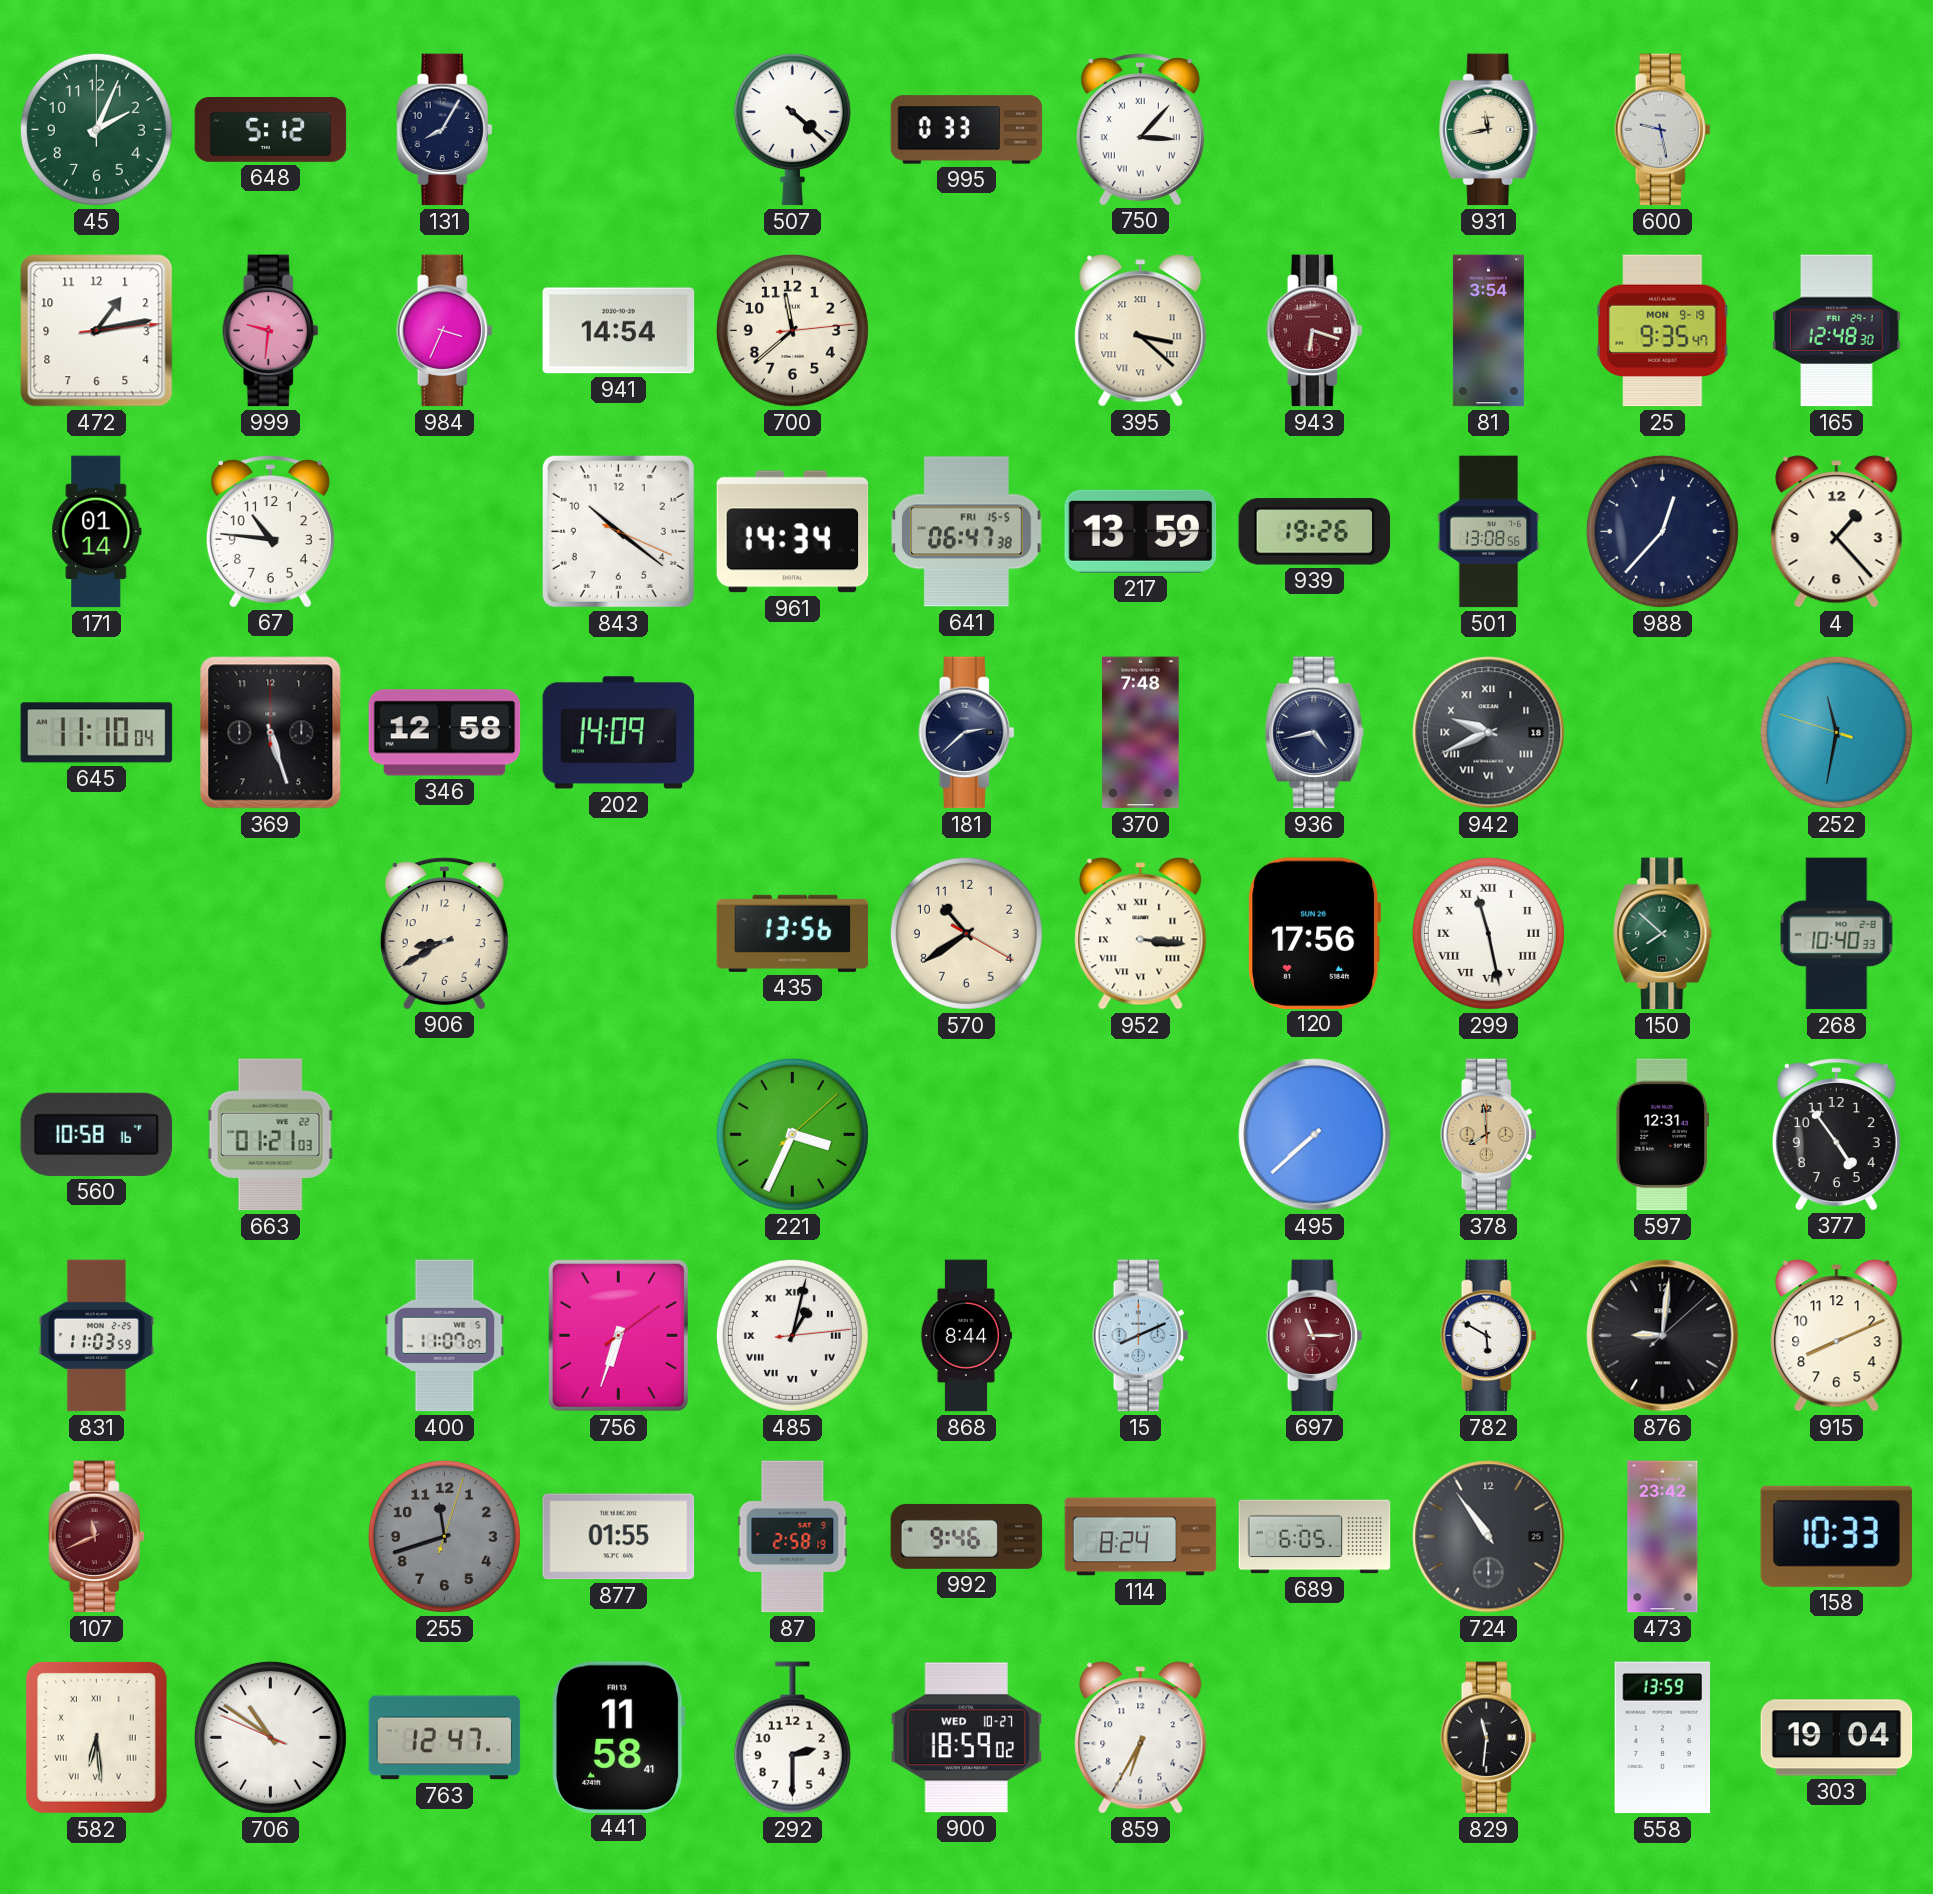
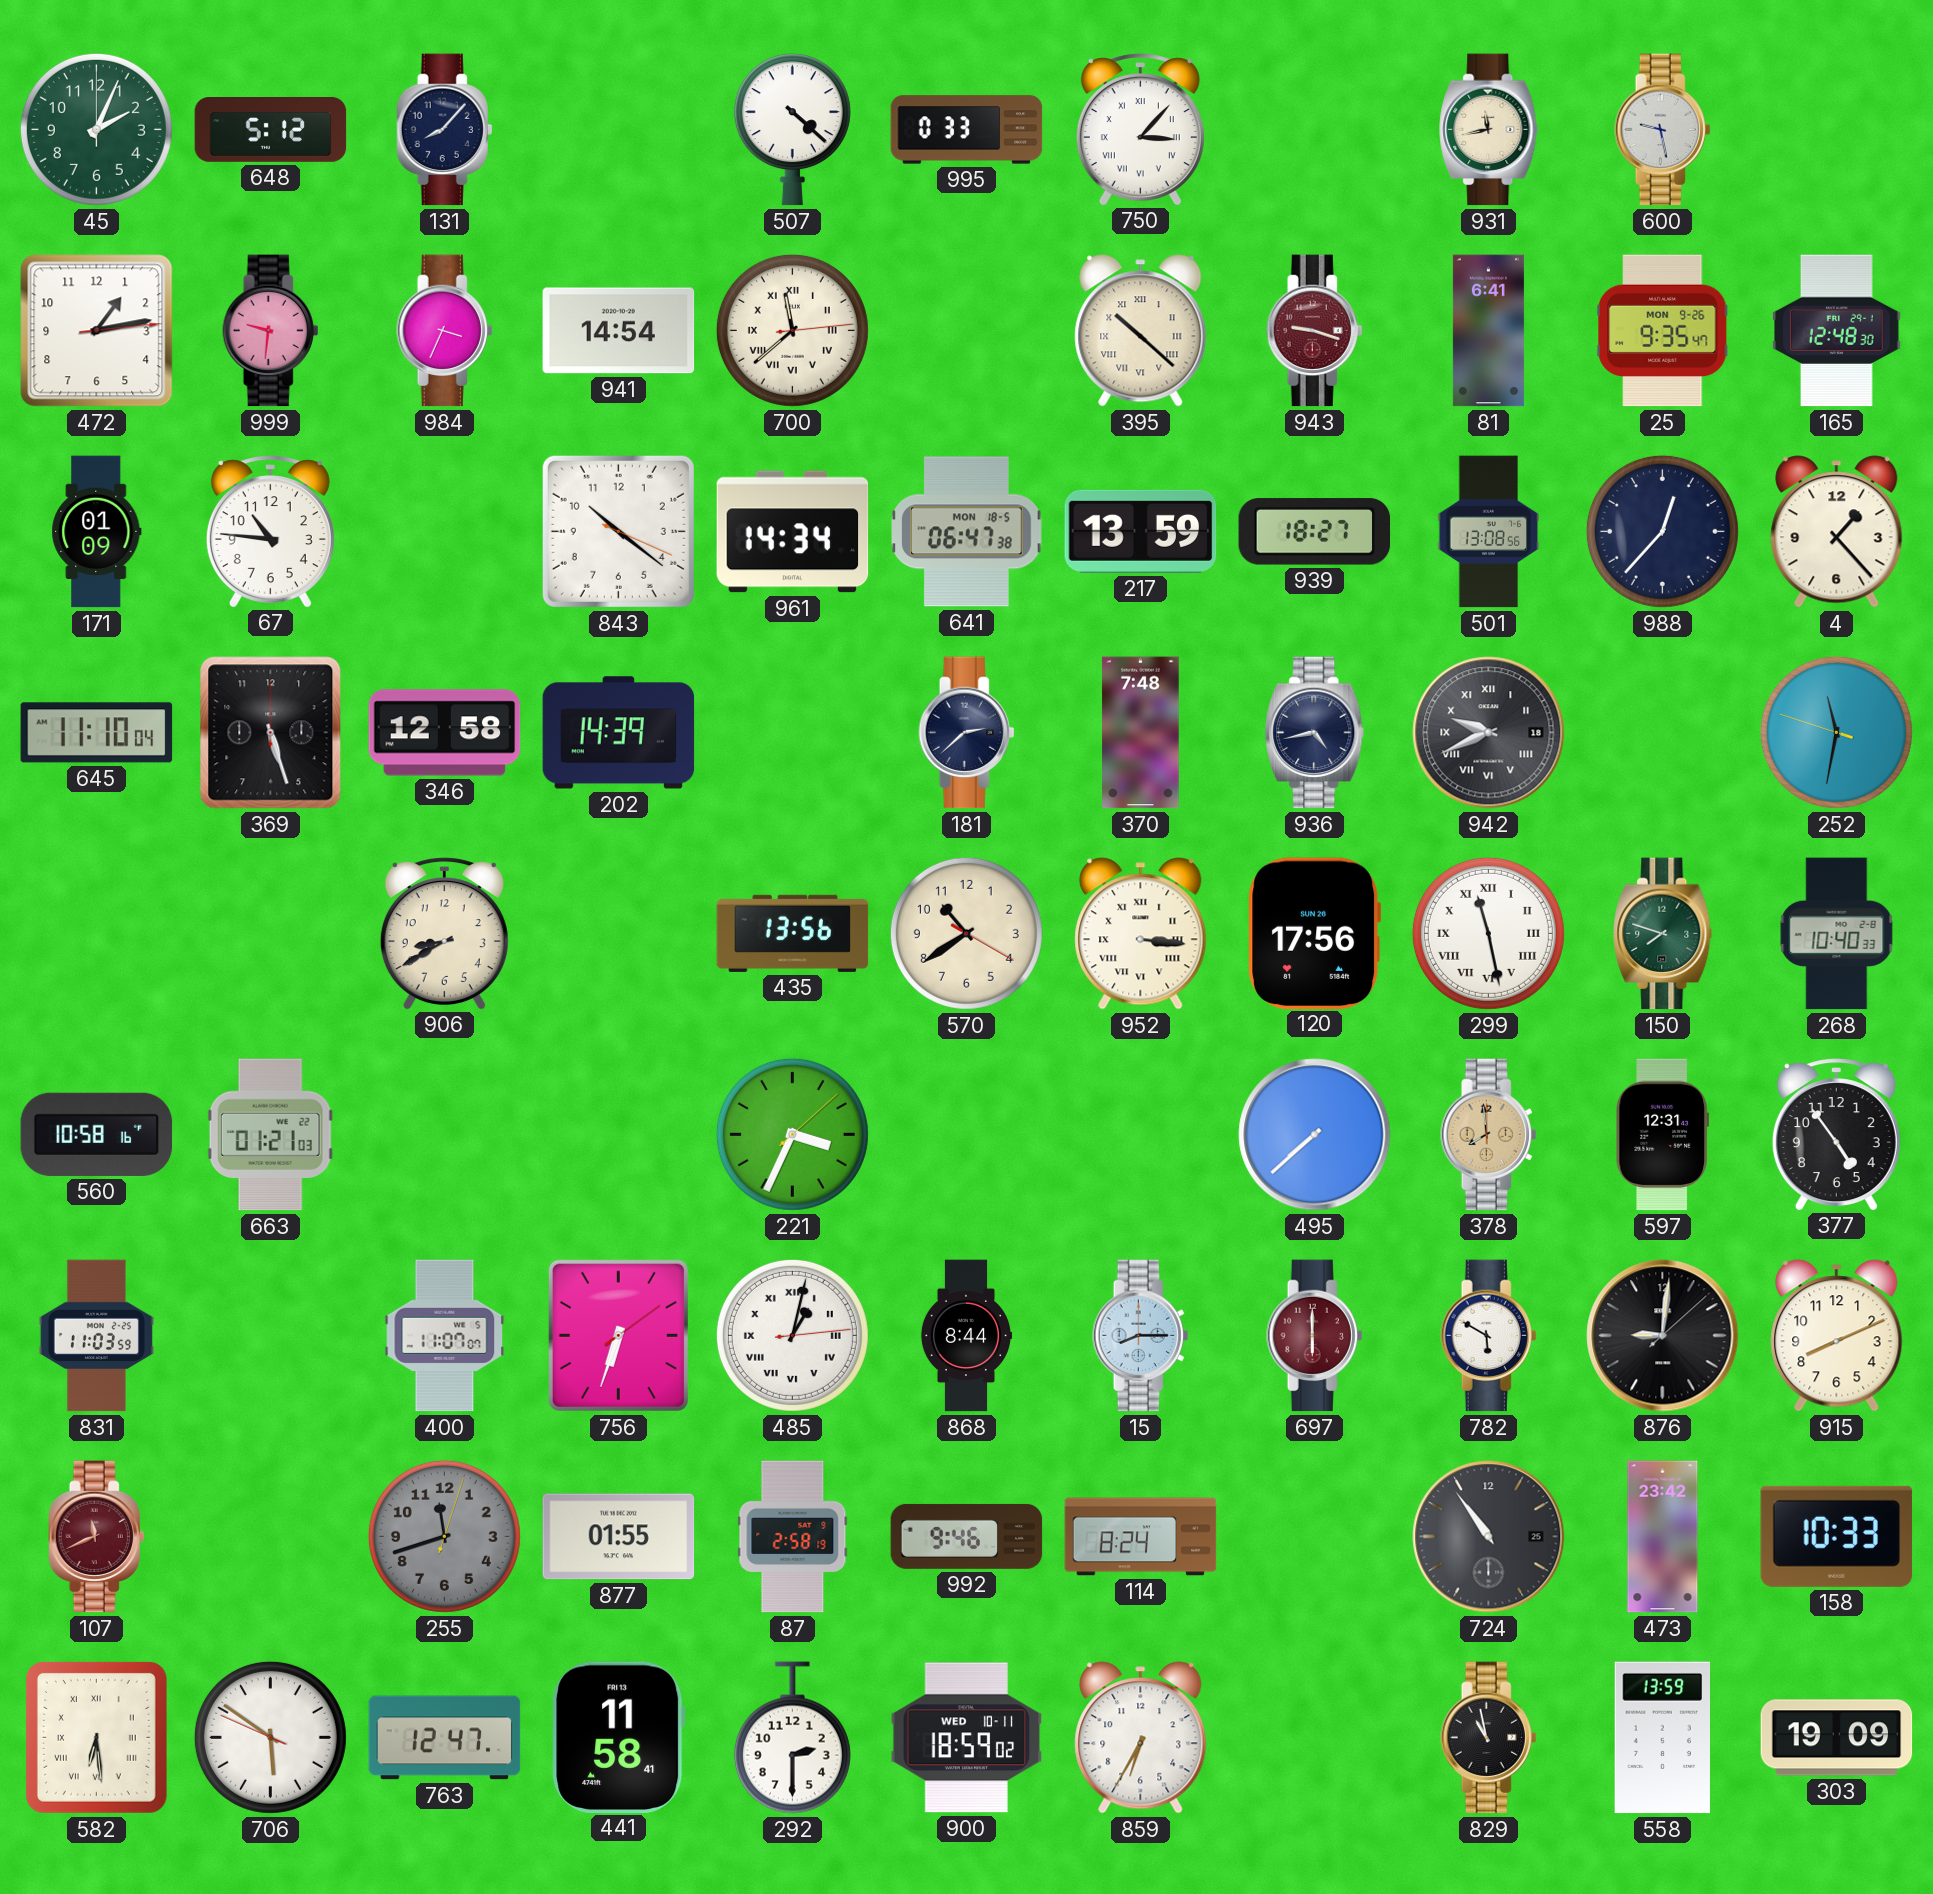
131: 8:05 -> 8:07
700 numerals: Arabic -> Roman
395: 3:22 -> 10:22
943: 6:18 -> 9:18
81: 3:54 -> 6:41
25 date: MON 9-19 -> MON 9-26
171: 01:14 -> 01:09
641 date: FRI 15-5 -> MON 18-5
939: 19:26 -> 18:27
202: 14:09 -> 14:39
150: 7:52 -> 7:48
15: 8:11 -> 8:15
697: 11:15 -> 6:00
689: 6:05 -> none
706: 10:50 -> 5:50
900 date: WED 10-27 -> WED 10-11
829: 11:31 -> 10:58
303: 19:04 -> 19:09
